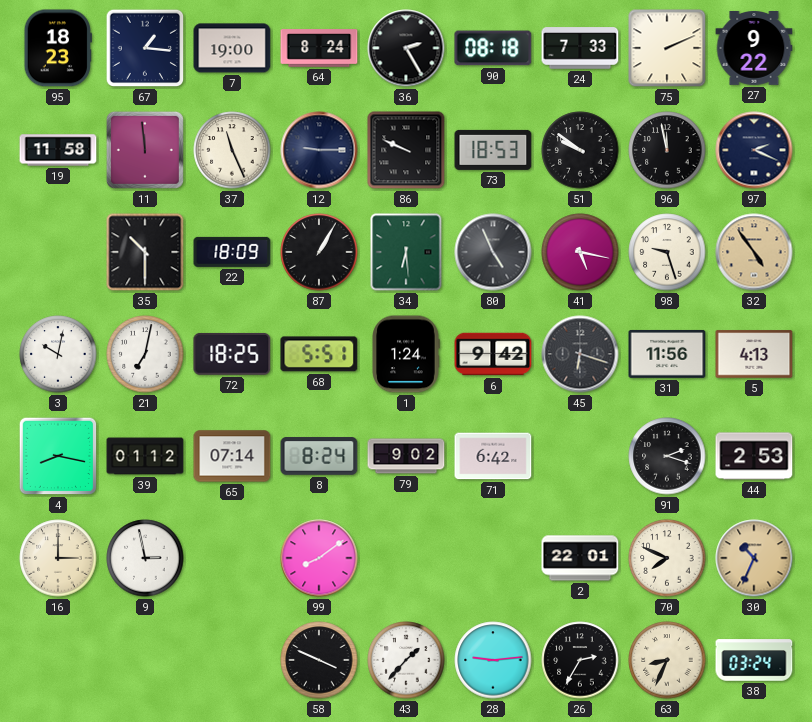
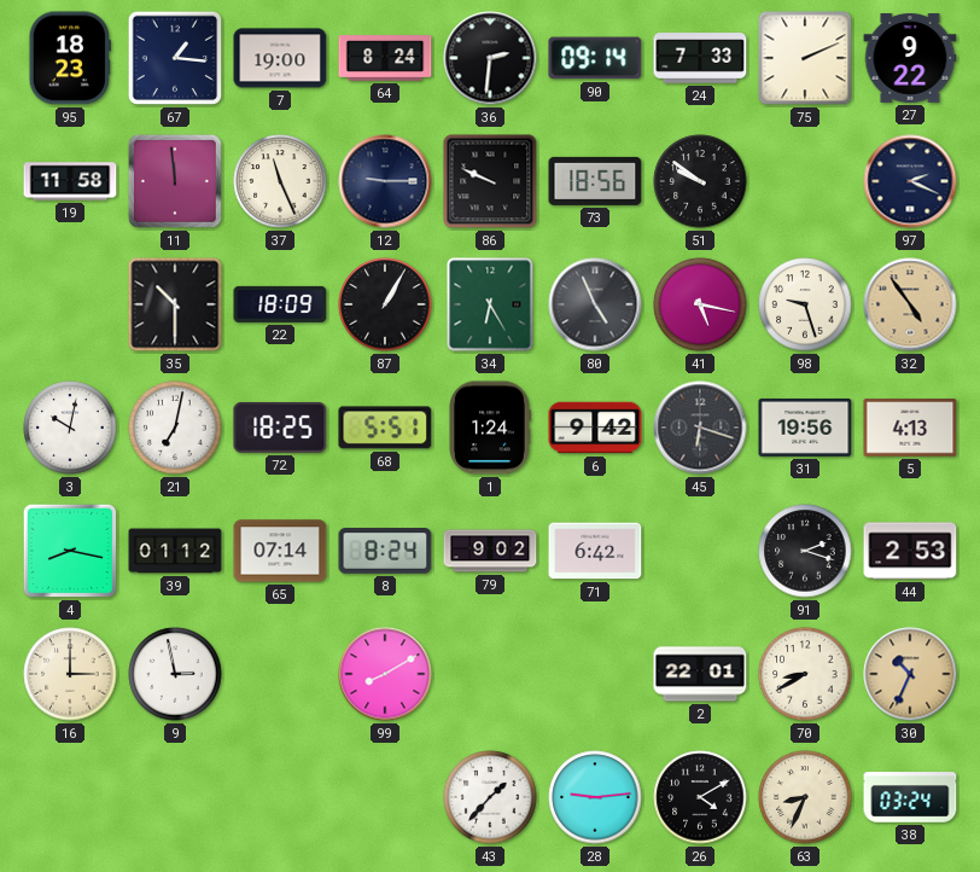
36: 2:25 -> 2:31
90: 08:18 -> 09:14
73: 18:53 -> 18:56
96: 11:58 -> none
34: 6:29 -> 6:25
31: 11:56 -> 19:56
99: 8:09 -> 8:10
70: 7:49 -> 8:40
58: 3:49 -> none
26: 2:35 -> 4:10
